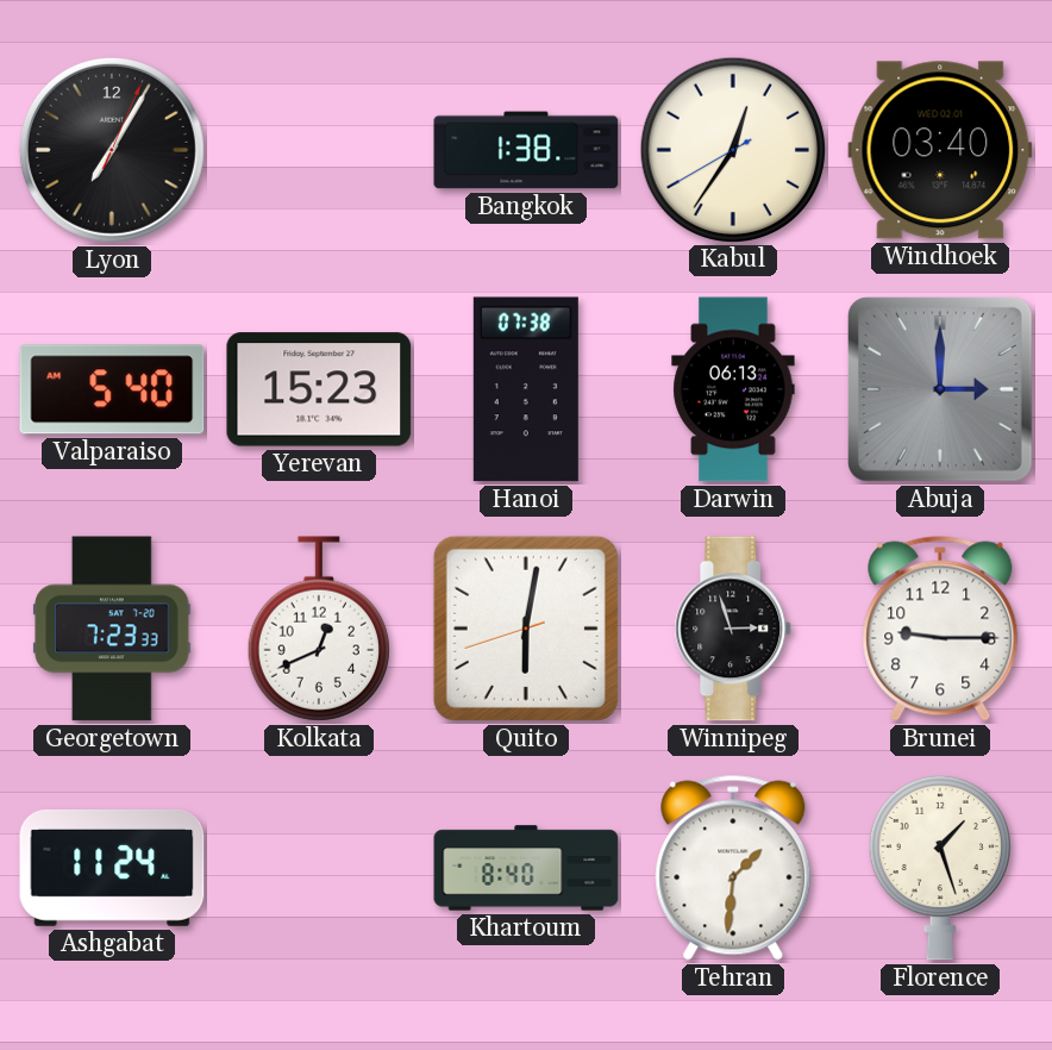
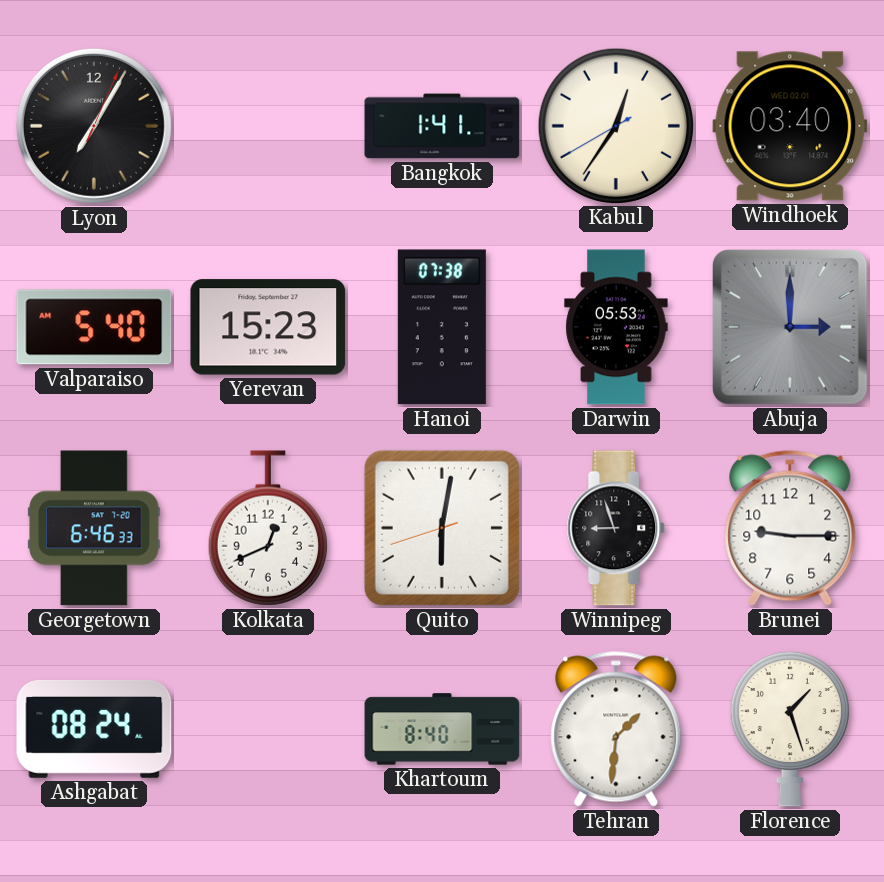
Bangkok: 1:38 -> 1:41
Darwin: 06:13 -> 05:53
Georgetown: 7:23 -> 6:46
Winnipeg: 2:57 -> 8:57
Ashgabat: 11:24 -> 08:24
